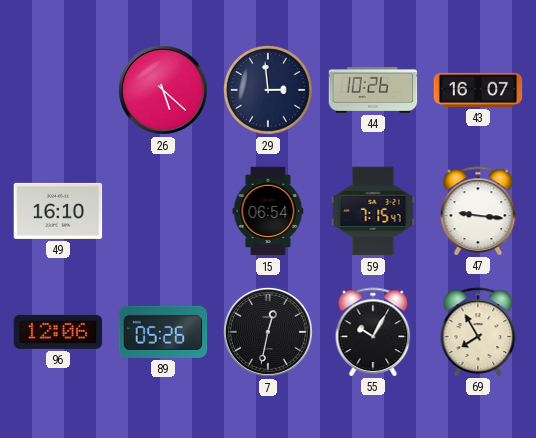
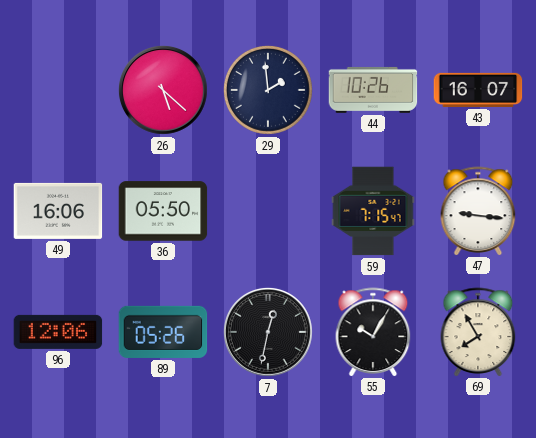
29: 2:59 -> 1:59
49: 16:10 -> 16:06
36: none -> 05:50
15: 06:54 -> none
